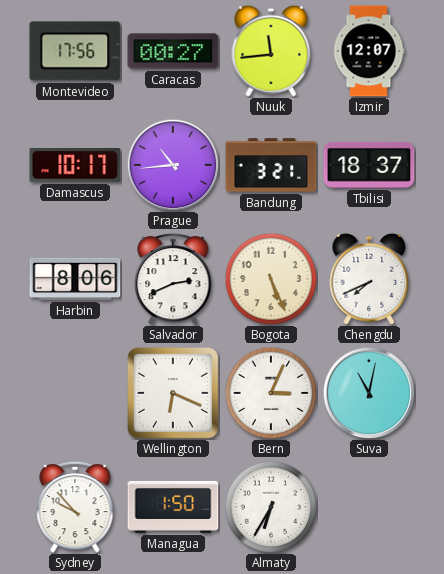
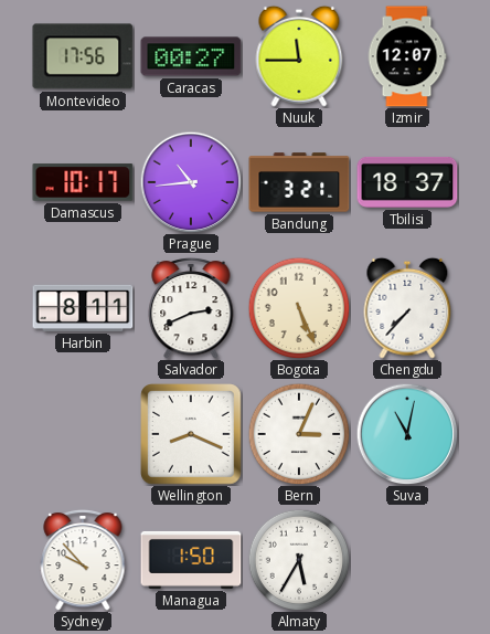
Nuuk: 11:44 -> 11:45
Harbin: 8:06 -> 8:11
Chengdu: 7:41 -> 7:37
Wellington: 6:19 -> 8:19
Almaty: 6:35 -> 5:35
